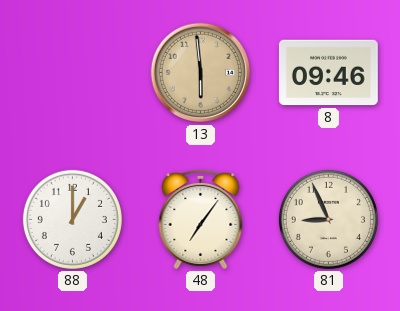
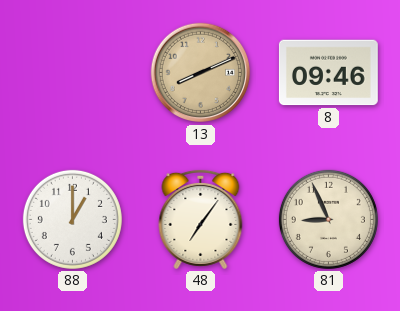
13: 5:59 -> 8:11
